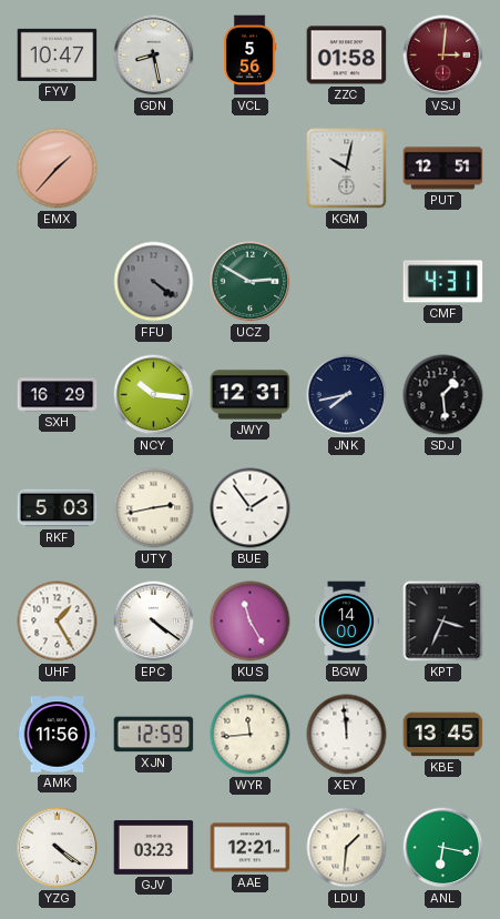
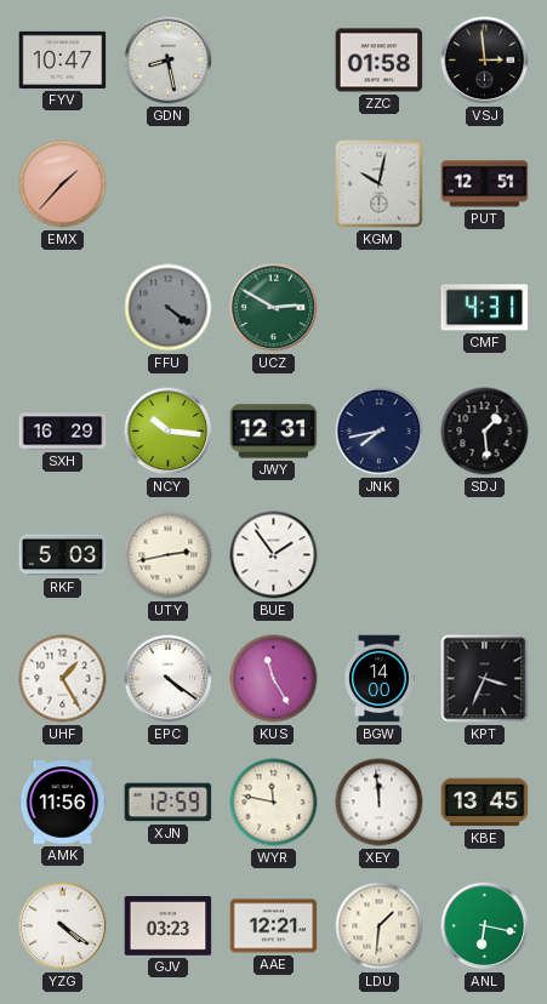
VCL: 5:56 -> none
VSJ: 3:01 -> 2:59
VSJ dial: burgundy -> black
WYR: 11:44 -> 11:47
